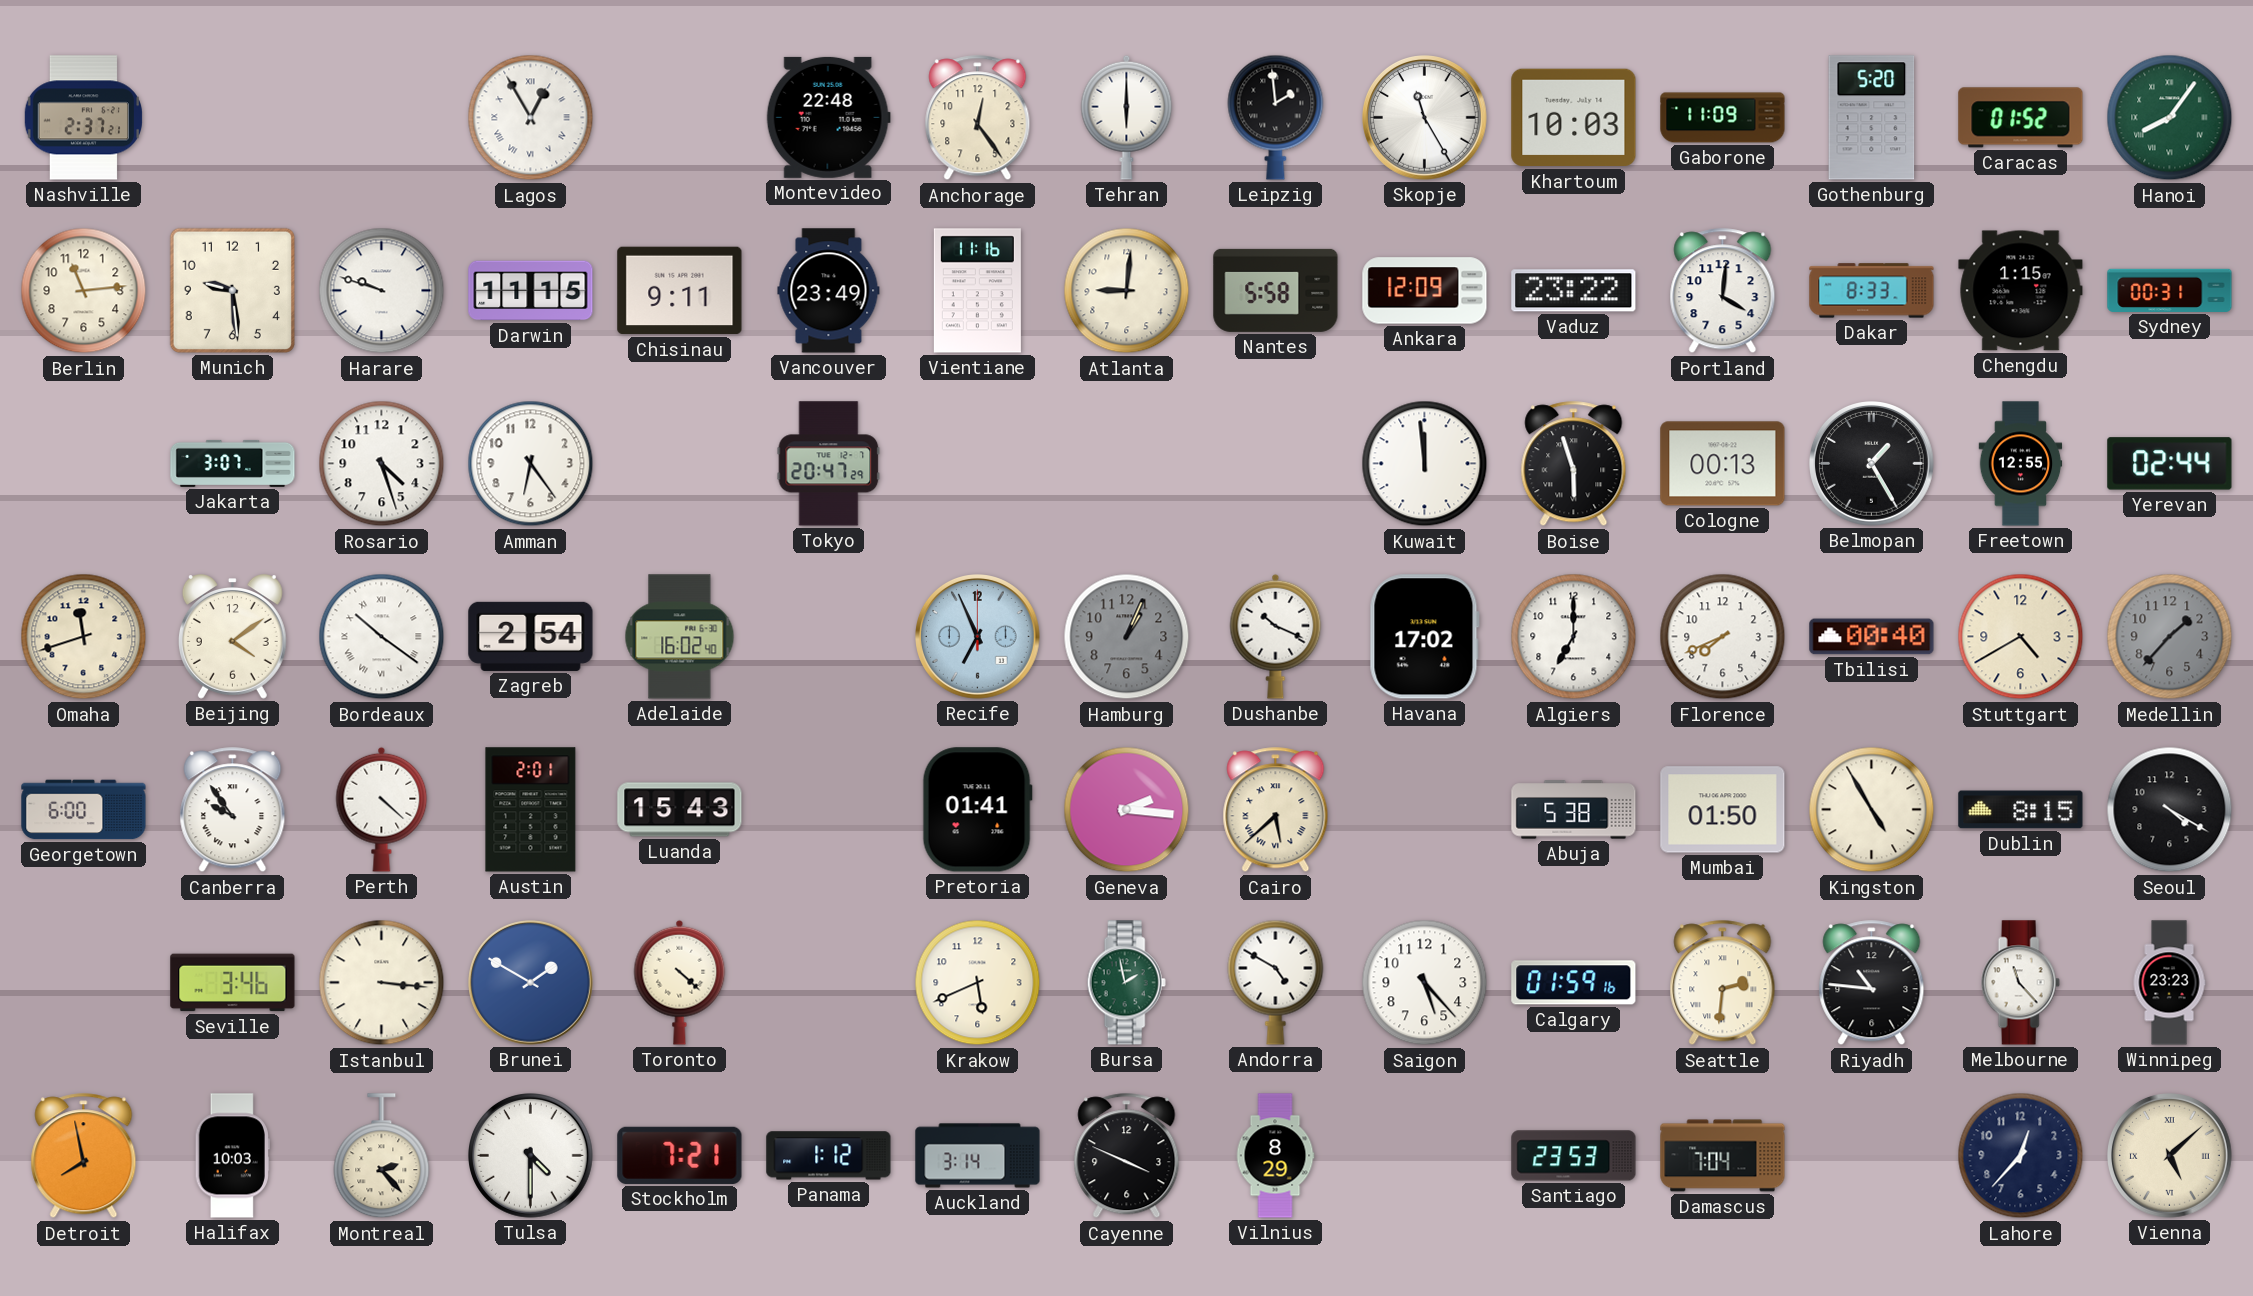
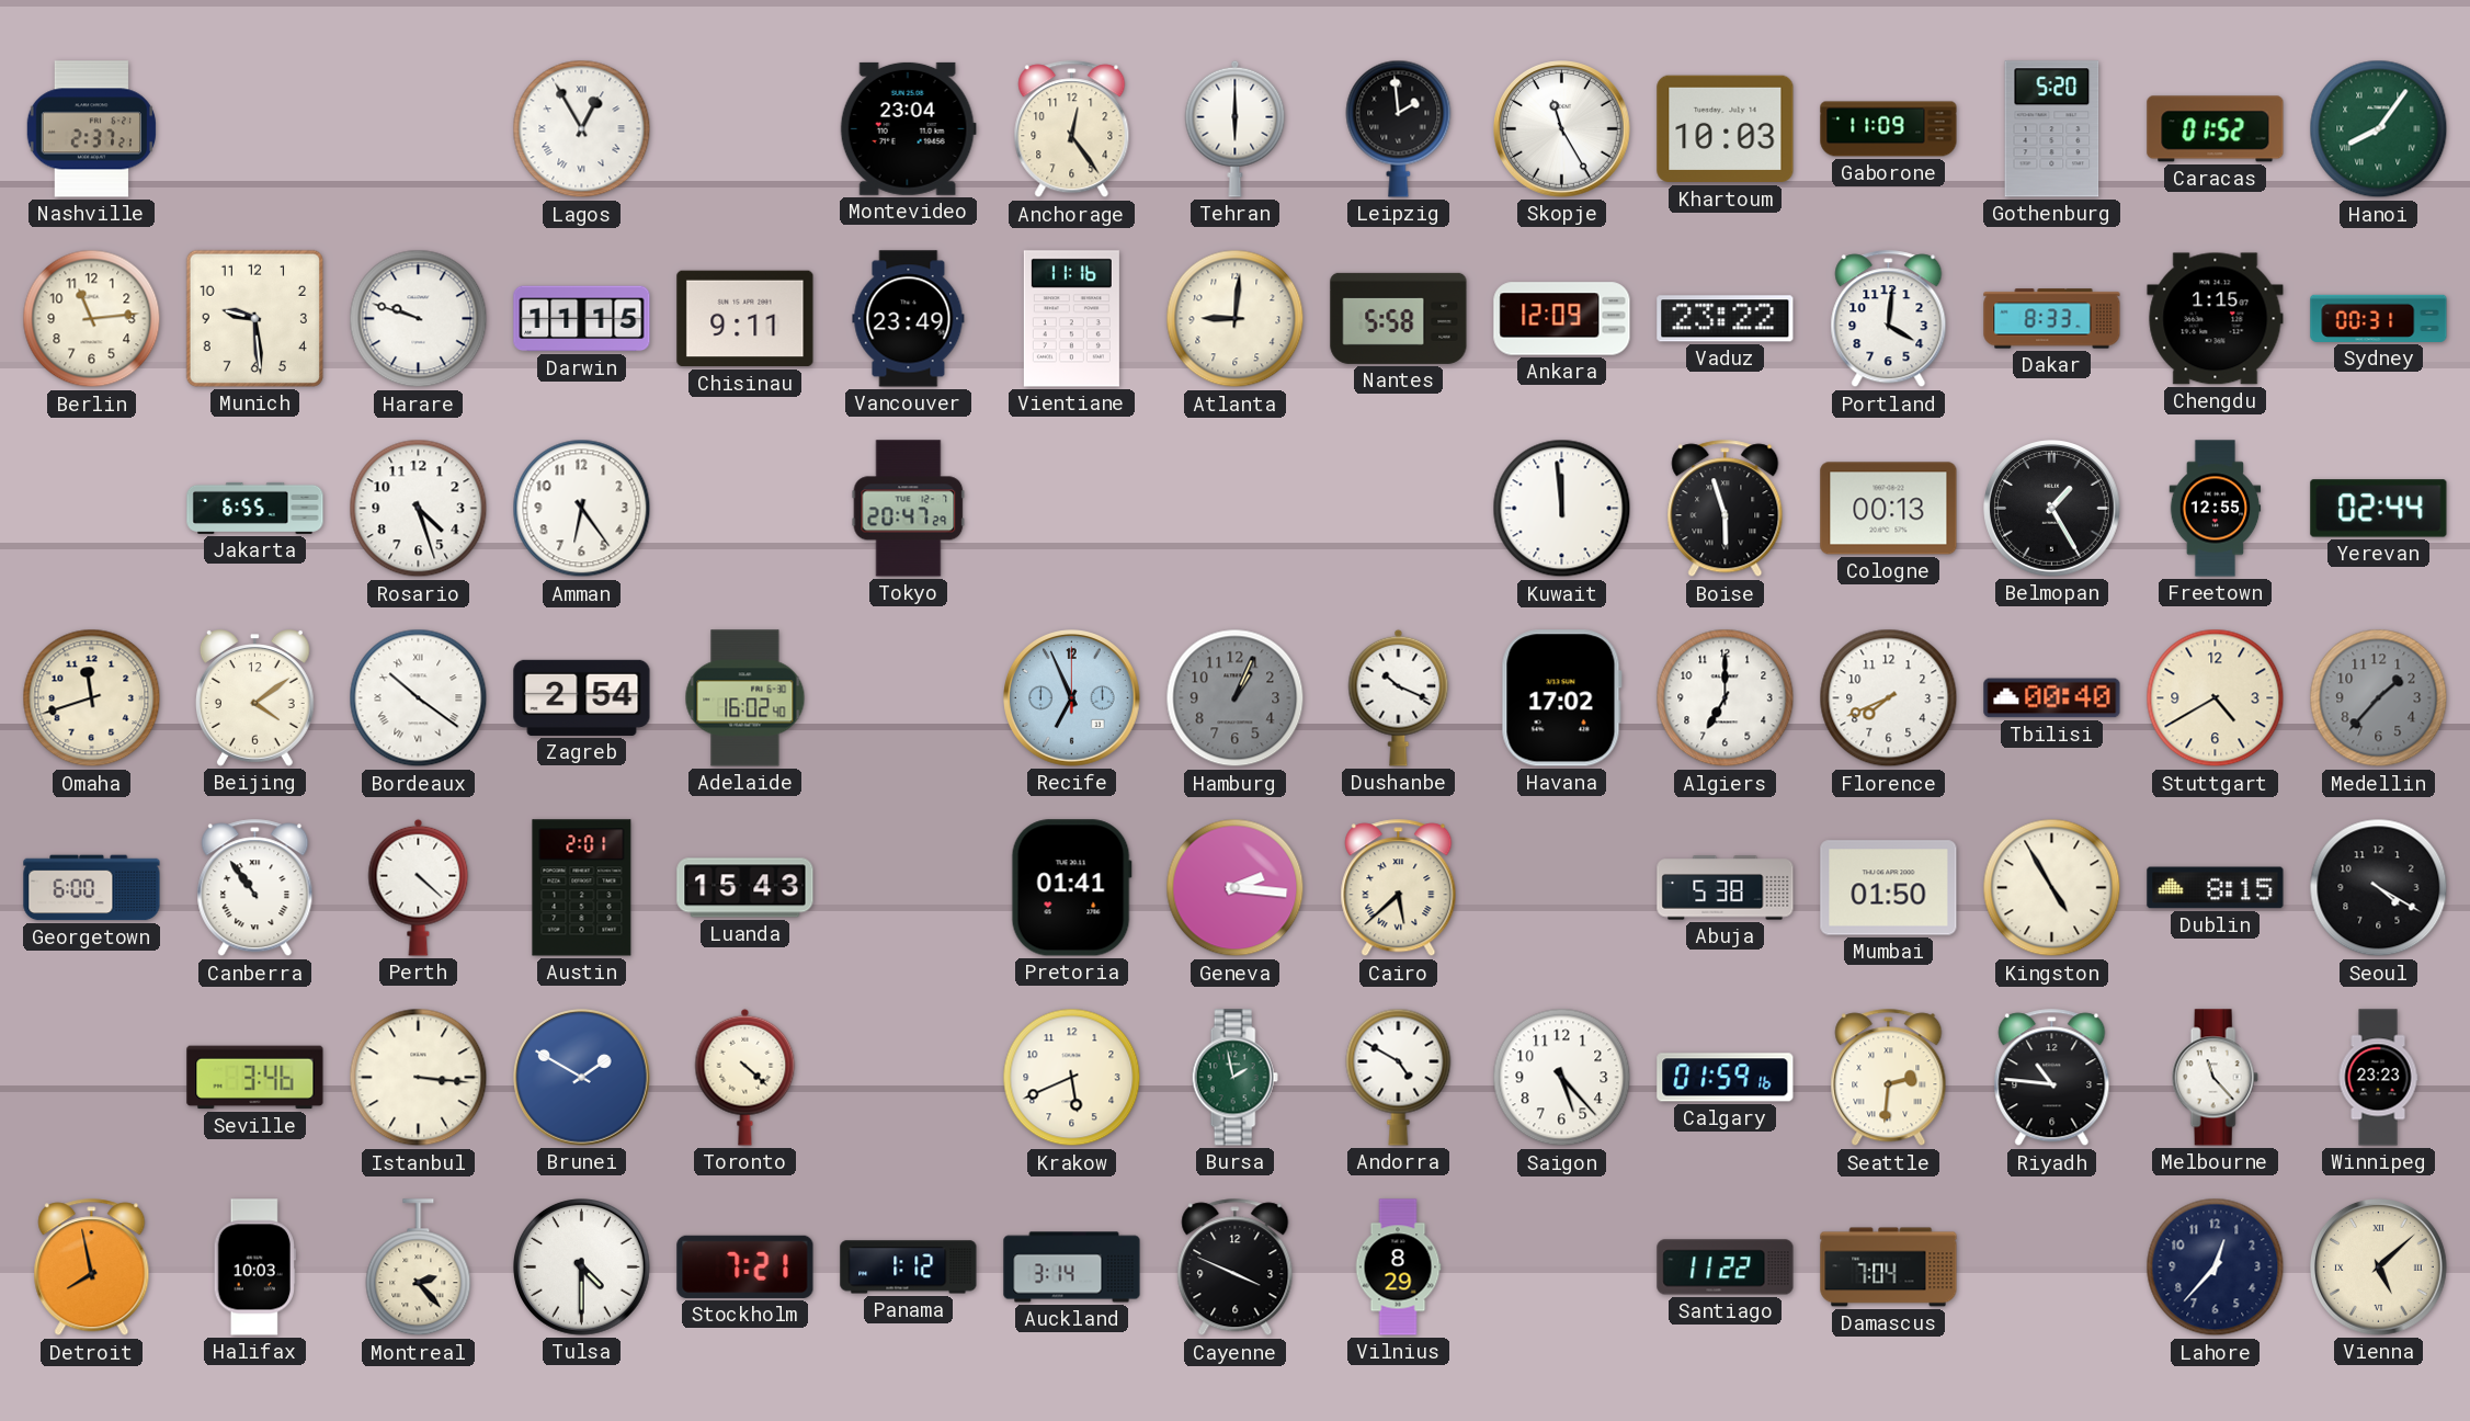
Montevideo: 22:48 -> 23:04
Jakarta: 3:07 -> 6:55
Canberra: 9:54 -> 10:54
Santiago: 23:53 -> 11:22
